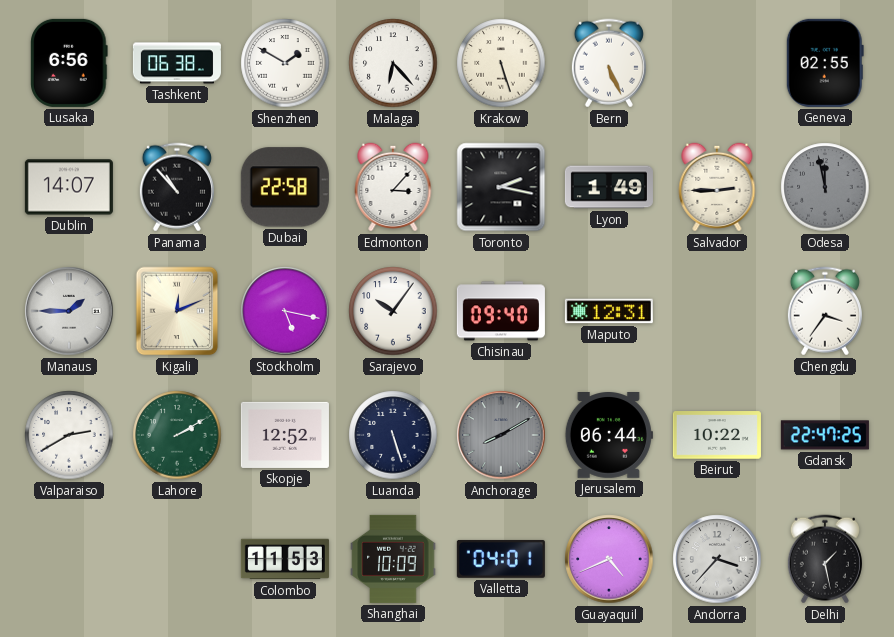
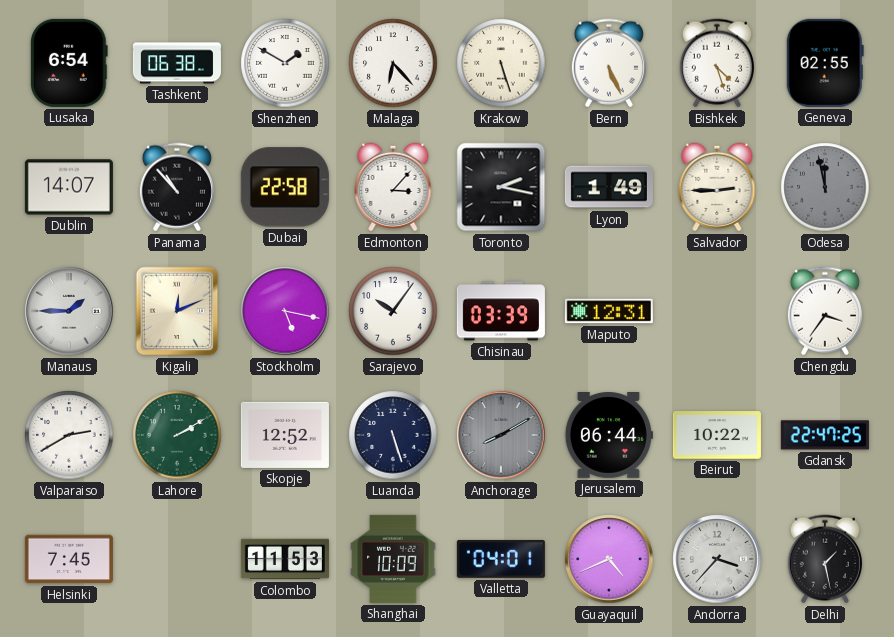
Lusaka: 6:56 -> 6:54
Bishkek: none -> 4:27
Chisinau: 09:40 -> 03:39
Helsinki: none -> 7:45
